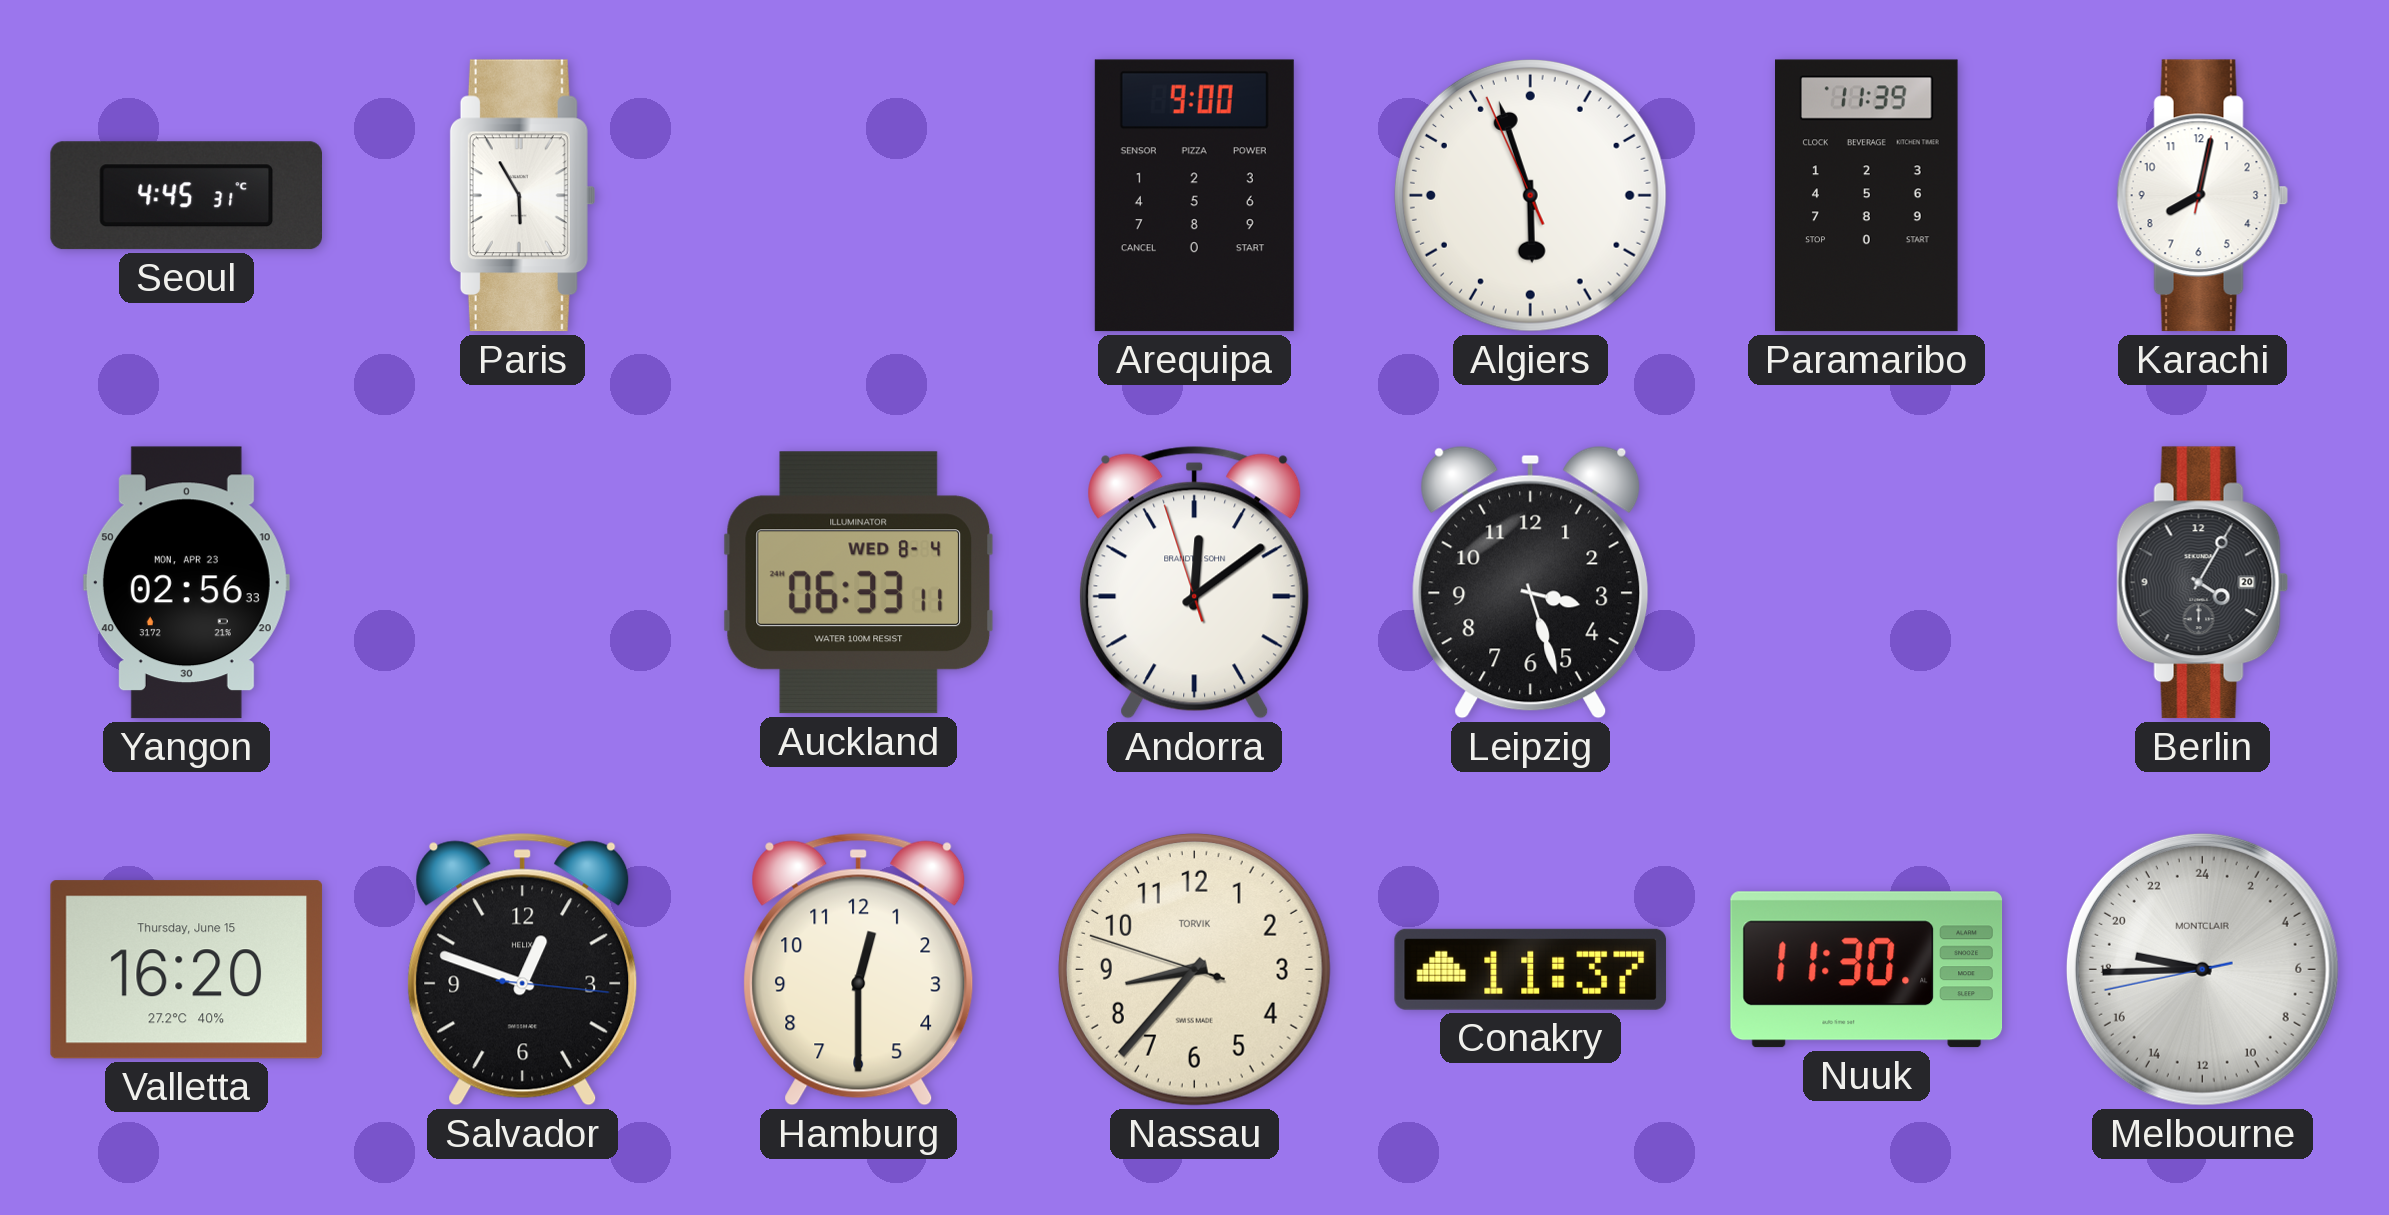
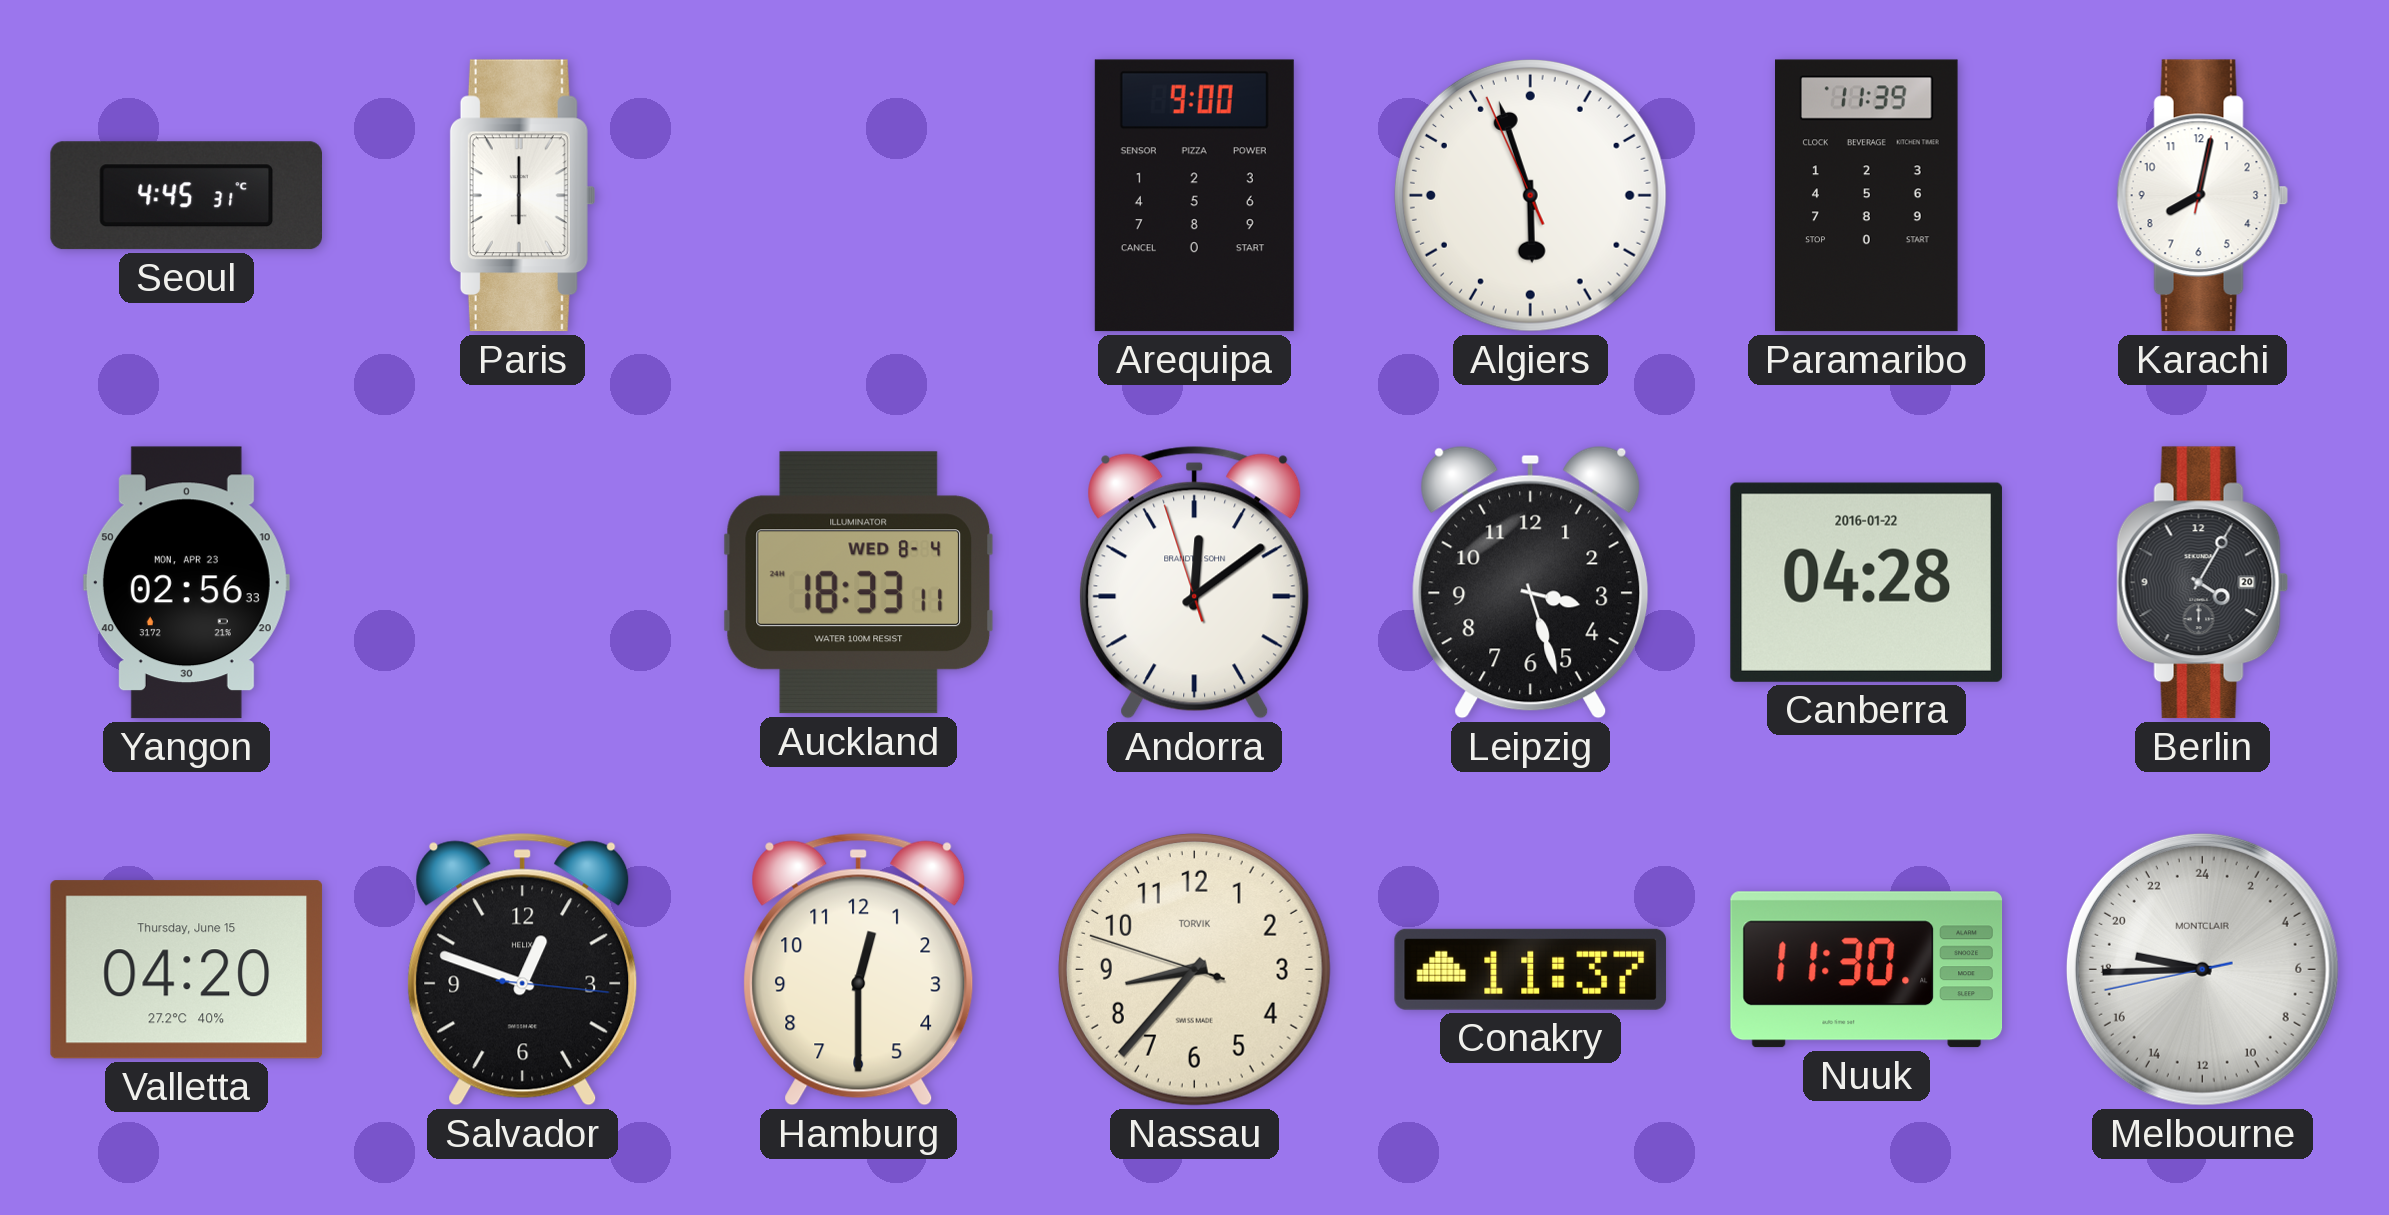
Paris: 5:55 -> 6:00
Auckland: 06:33 -> 18:33
Canberra: none -> 04:28
Valletta: 16:20 -> 04:20
